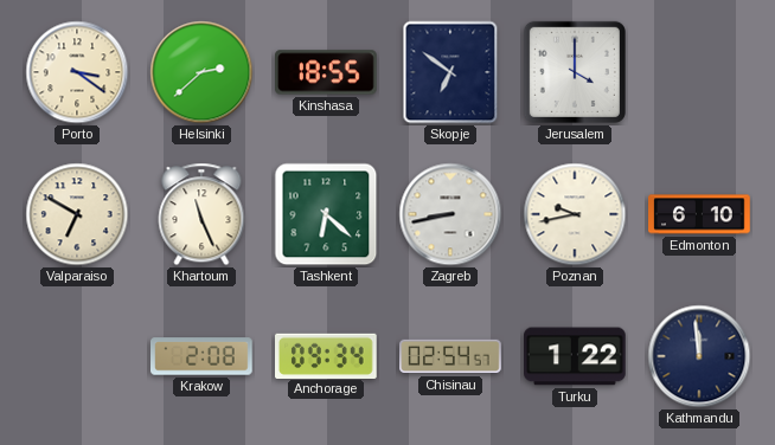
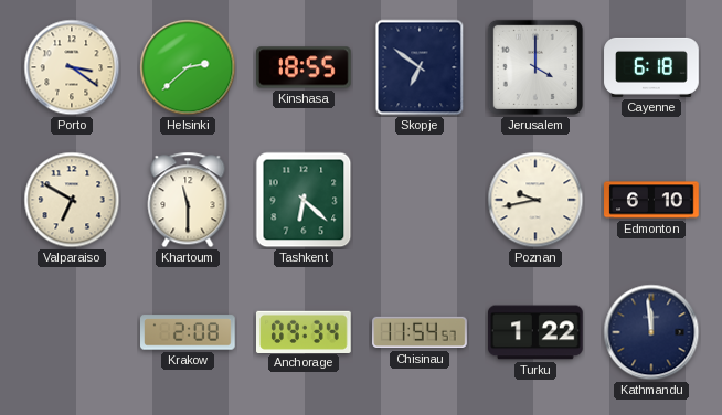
Cayenne: none -> 6:18
Khartoum: 11:26 -> 11:30
Zagreb: 8:43 -> none
Chisinau: 02:54 -> 11:54
